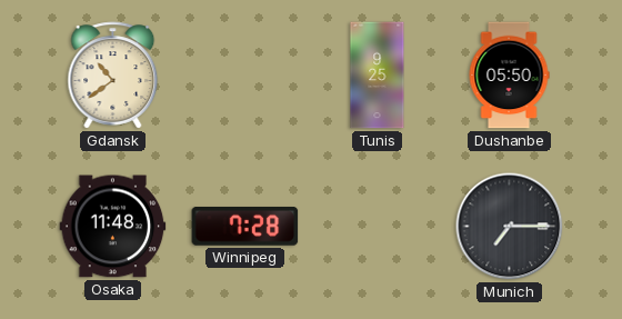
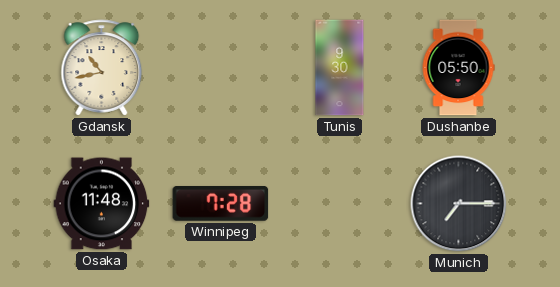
Gdansk: 10:39 -> 10:43
Tunis: 9:25 -> 9:30
